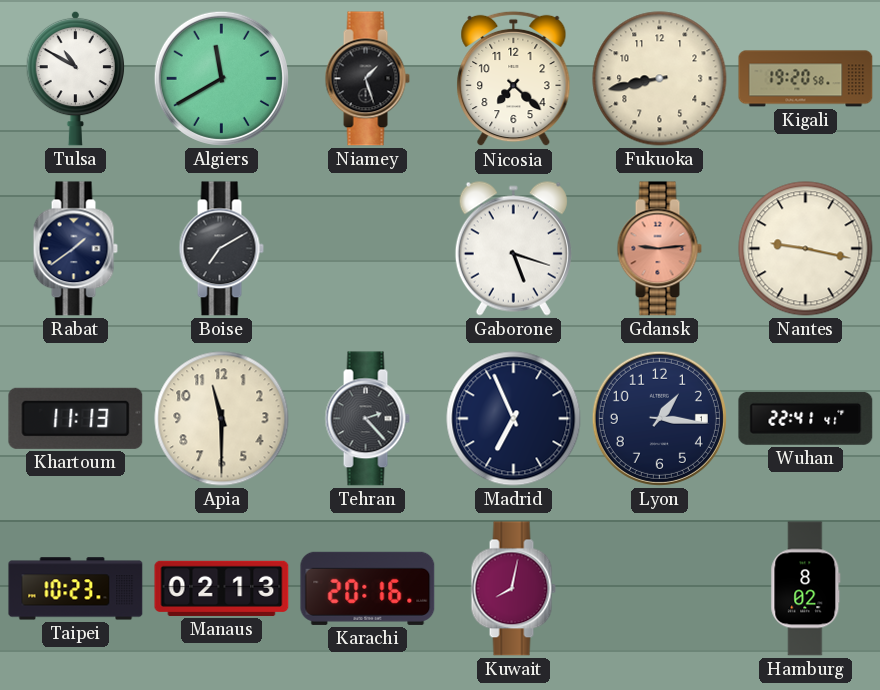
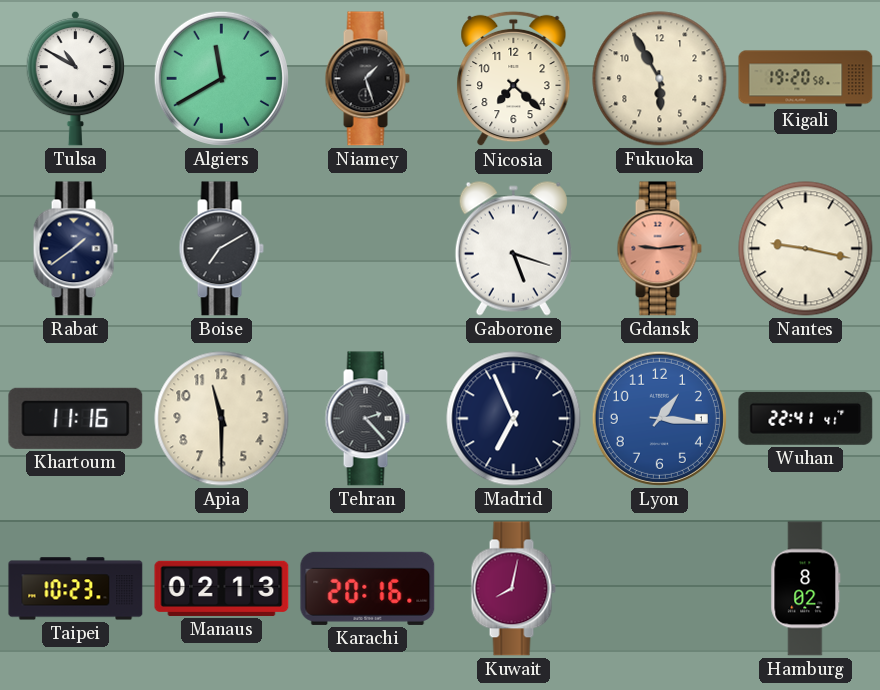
Fukuoka: 8:43 -> 5:55
Khartoum: 11:13 -> 11:16
Lyon dial: navy -> blue
